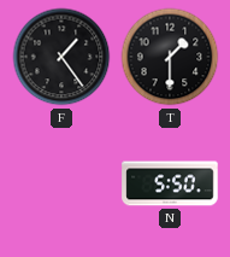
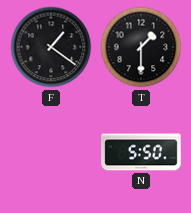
F: 1:24 -> 1:21
